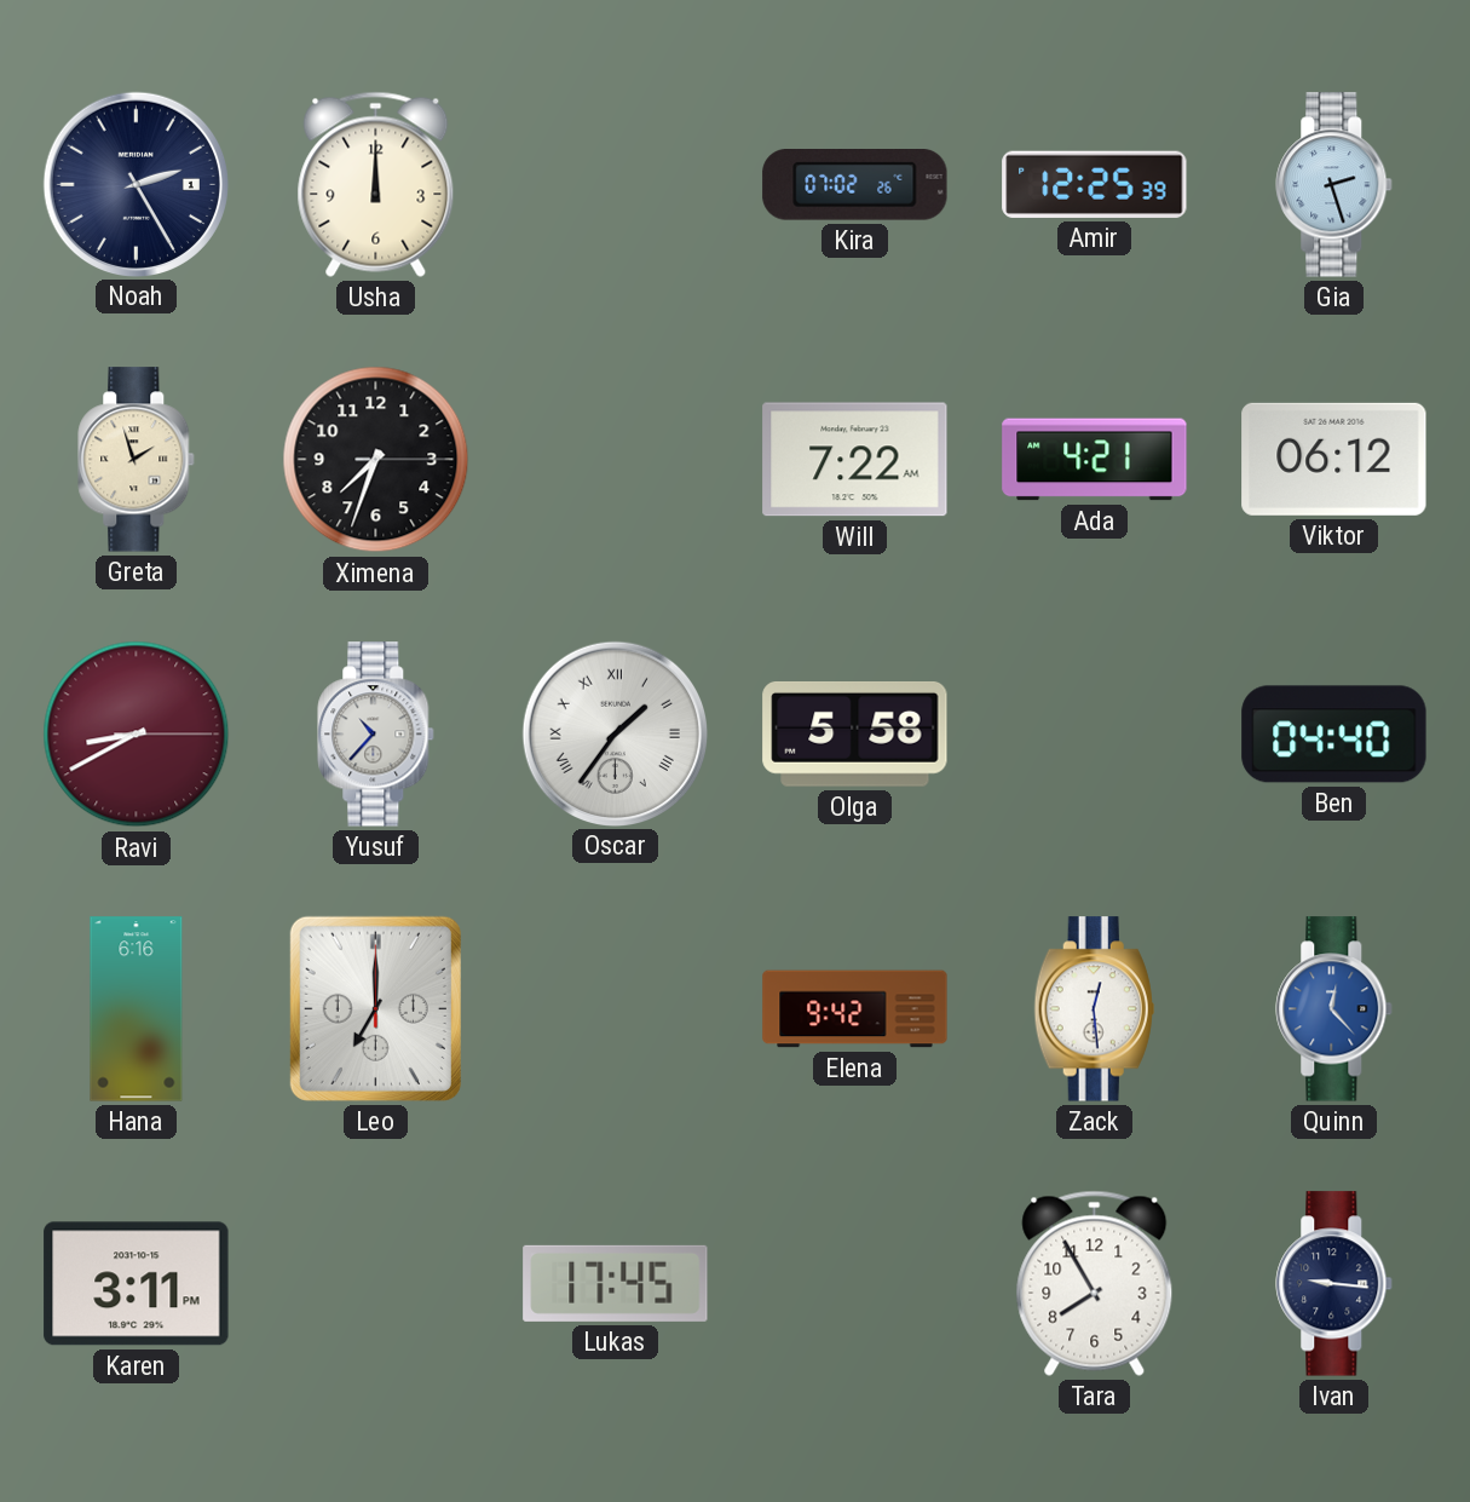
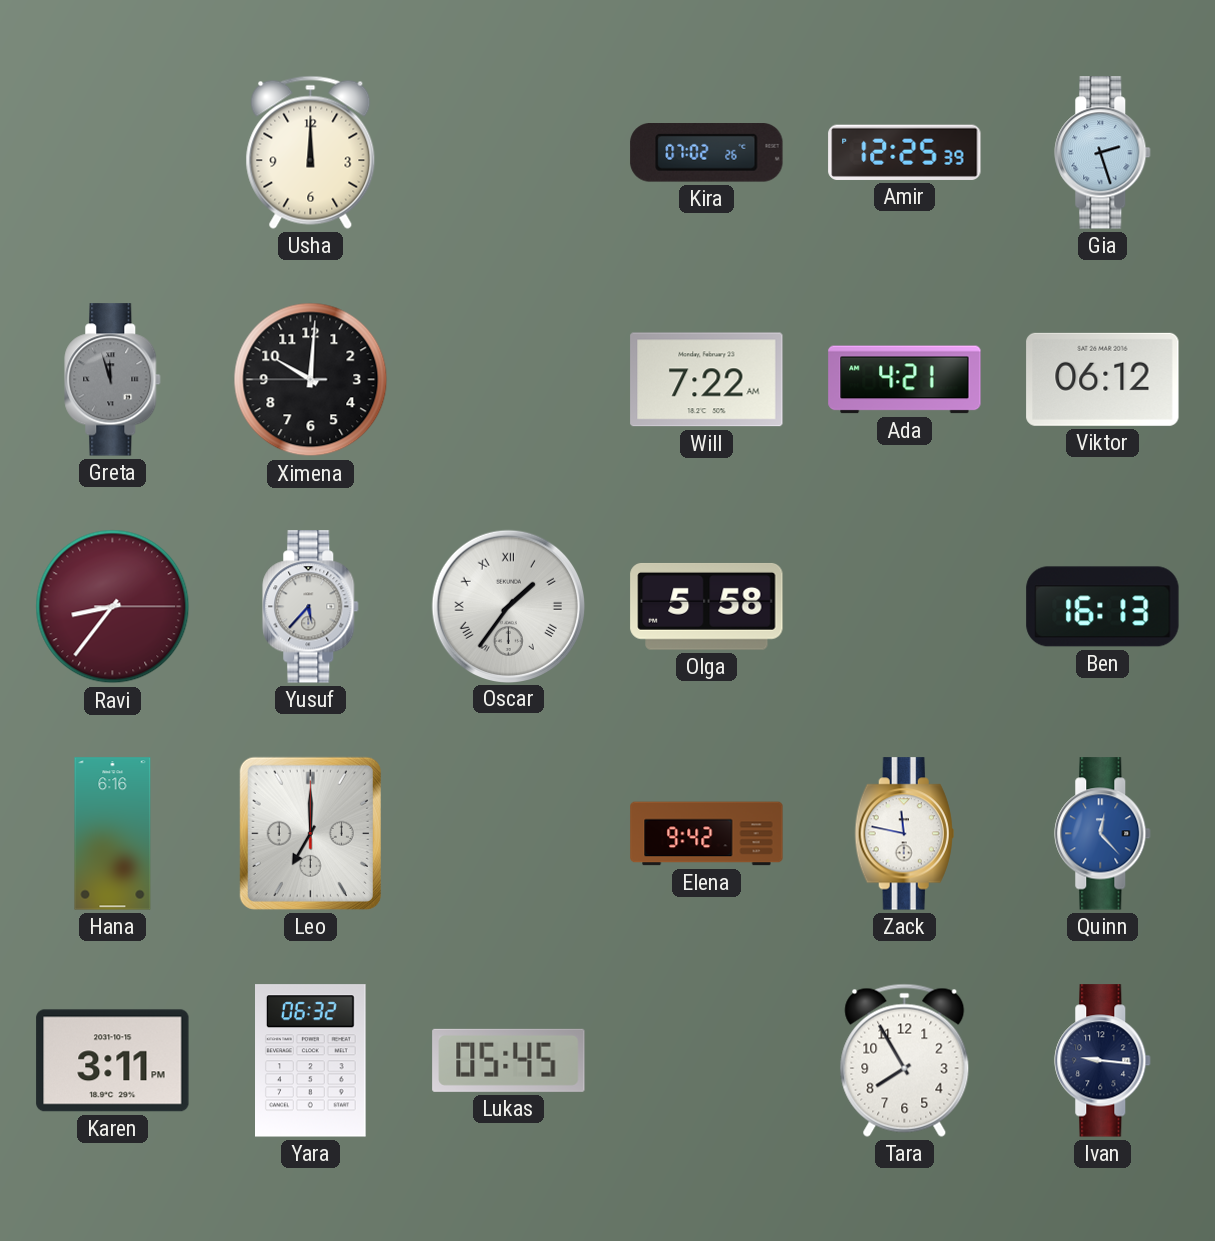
Noah: 2:25 -> none
Greta: 1:57 -> 11:57
Greta dial: cream -> grey
Ximena: 7:33 -> 10:00
Ravi: 8:40 -> 8:36
Yusuf: 10:37 -> 5:37
Ben: 04:40 -> 16:13
Zack: 12:29 -> 11:47
Yara: none -> 06:32
Lukas: 17:45 -> 05:45
